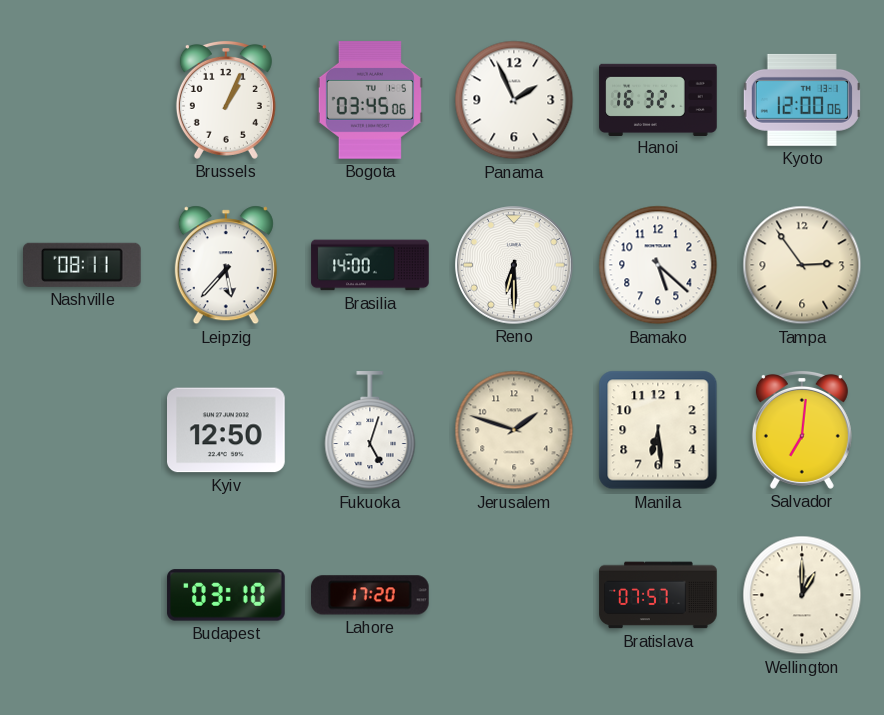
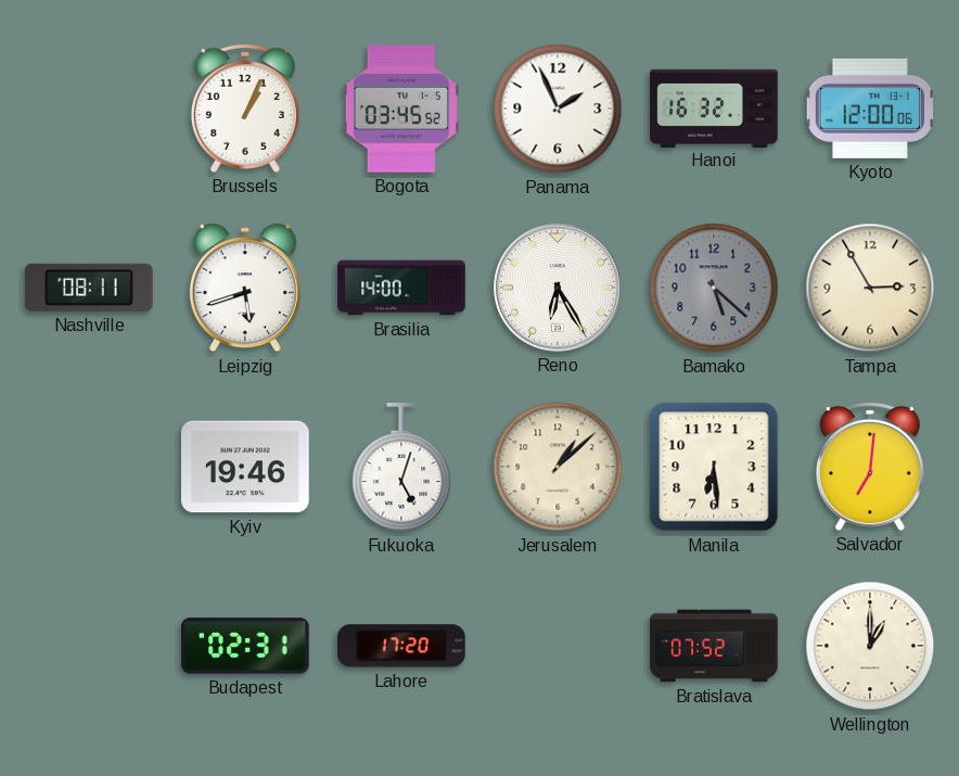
Bogota: 03:45:06 -> 03:45:52
Leipzig: 5:37 -> 5:42
Reno: 6:30 -> 6:25
Bamako dial: white -> grey
Tampa: 2:54 -> 2:55
Kyiv: 12:50 -> 19:46
Jerusalem: 1:48 -> 1:08
Budapest: 03:10 -> 02:31
Bratislava: 07:57 -> 07:52
